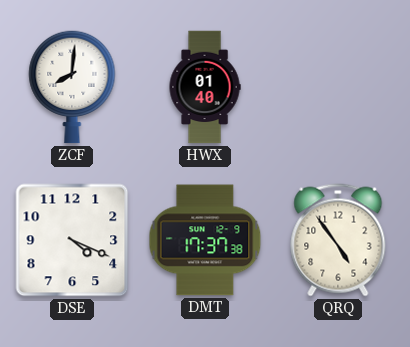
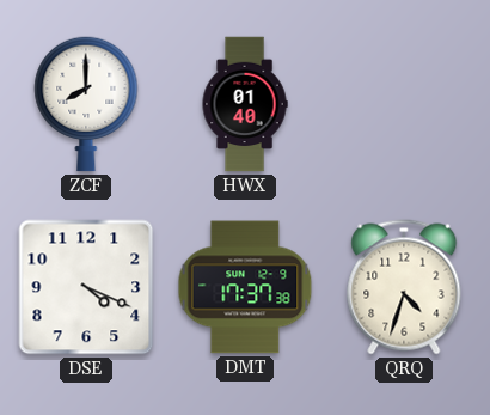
ZCF: 8:01 -> 8:00
QRQ: 4:54 -> 4:33
